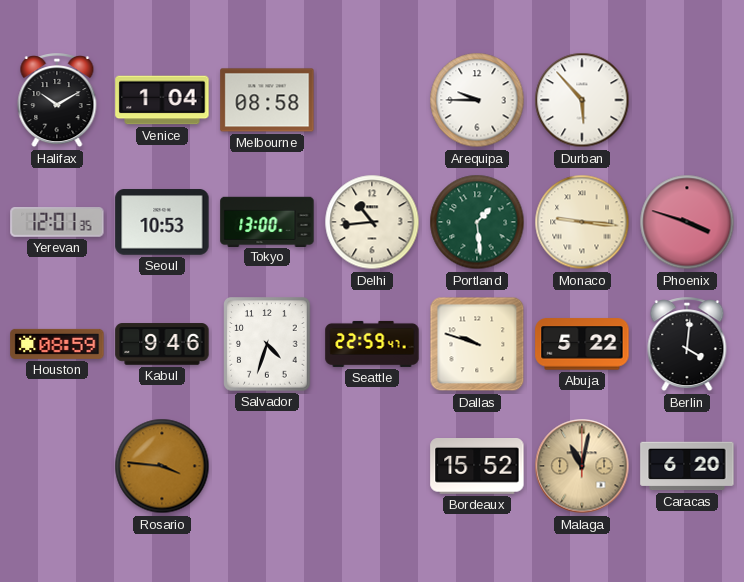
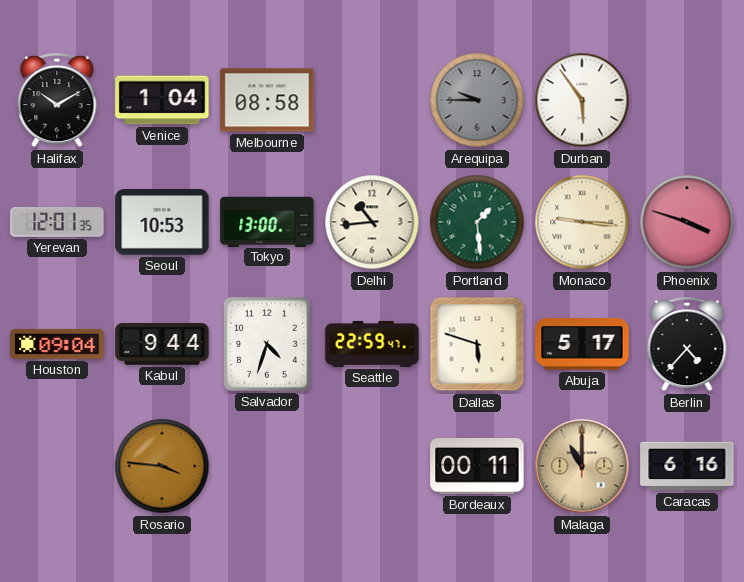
Arequipa dial: white -> grey
Durban: 5:53 -> 5:54
Houston: 08:59 -> 09:04
Kabul: 9:46 -> 9:44
Dallas: 9:48 -> 5:48
Abuja: 5:22 -> 5:17
Berlin: 4:01 -> 4:37
Bordeaux: 15:52 -> 00:11
Malaga: 11:02 -> 11:00
Caracas: 6:20 -> 6:16
